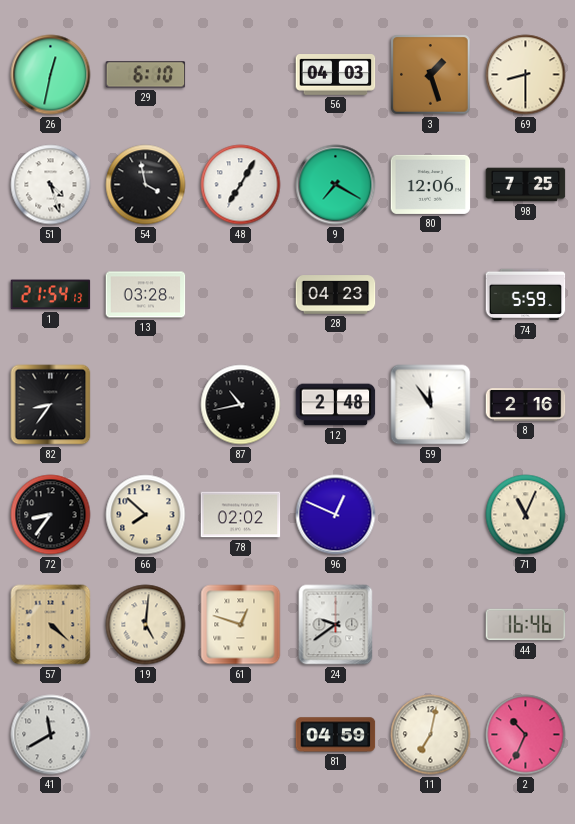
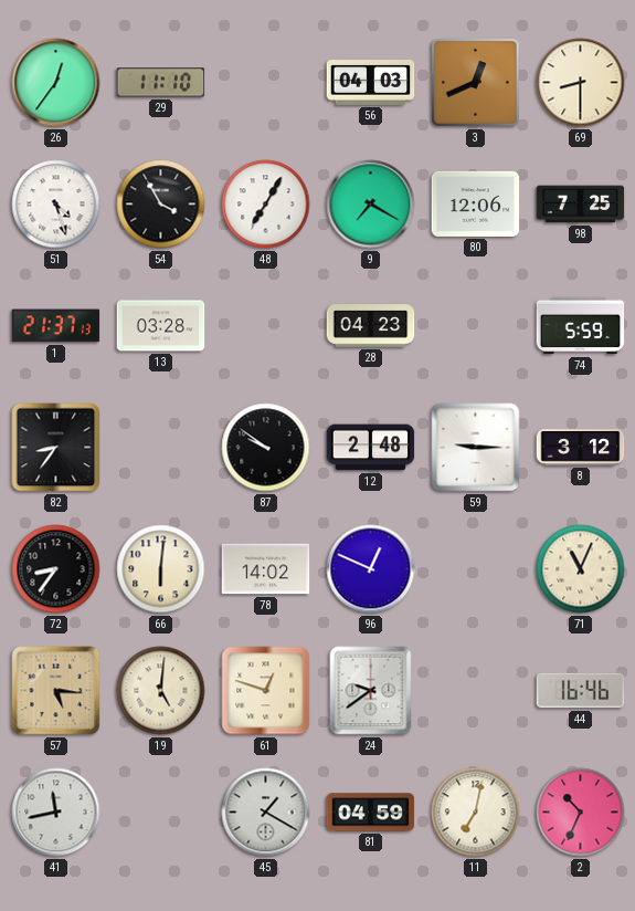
26: 12:32 -> 12:36
29: 6:10 -> 11:10
3: 1:27 -> 12:41
54: 3:58 -> 3:55
1: 21:54 -> 21:37
87: 10:43 -> 9:51
59: 11:54 -> 9:15
8: 2:16 -> 3:12
66: 7:52 -> 6:01
78: 02:02 -> 14:02
57: 4:22 -> 5:16
41: 11:40 -> 11:43
45: none -> 1:20
